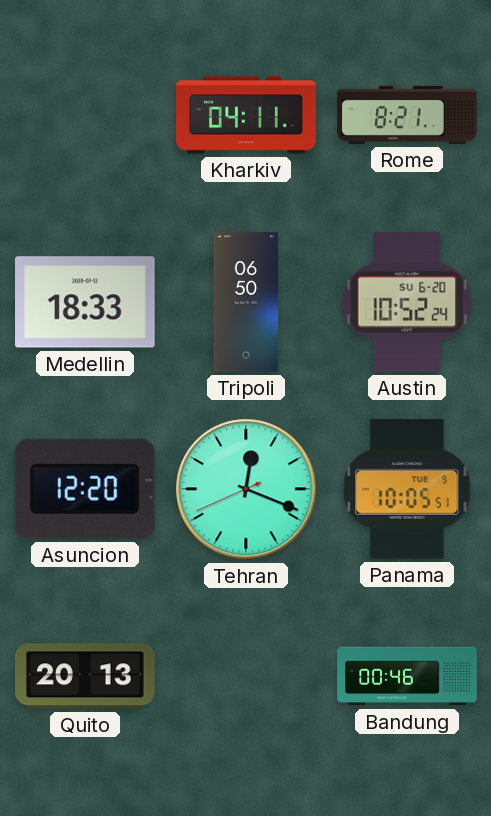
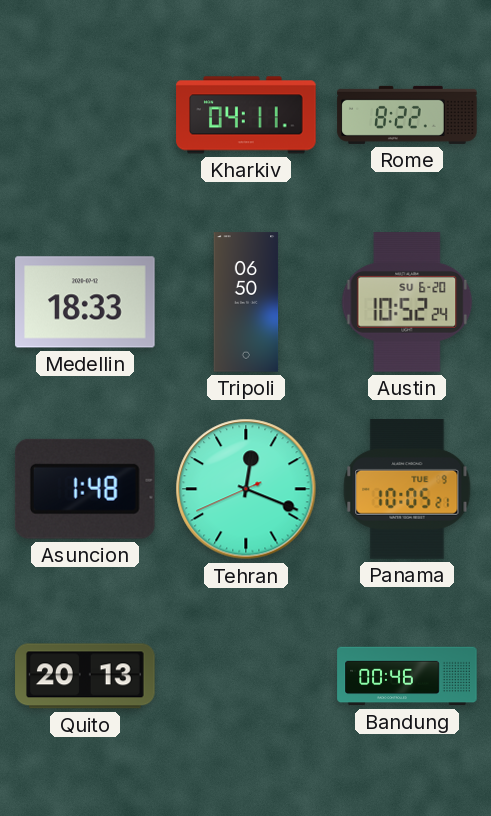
Rome: 8:21 -> 8:22
Asuncion: 12:20 -> 1:48
Panama: 10:05:51 -> 10:05:21
